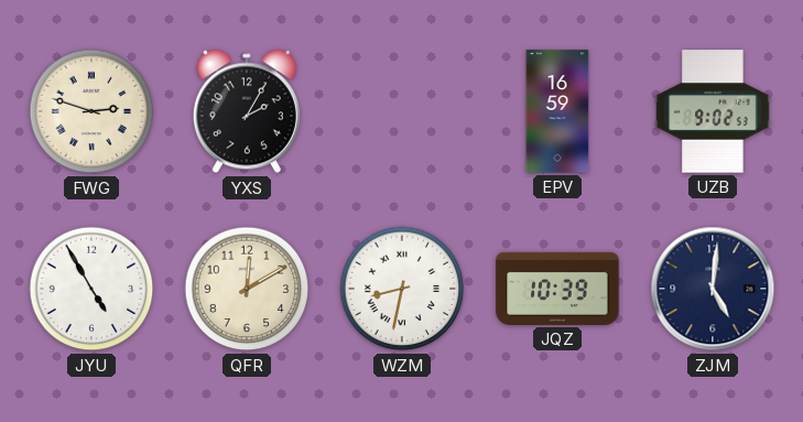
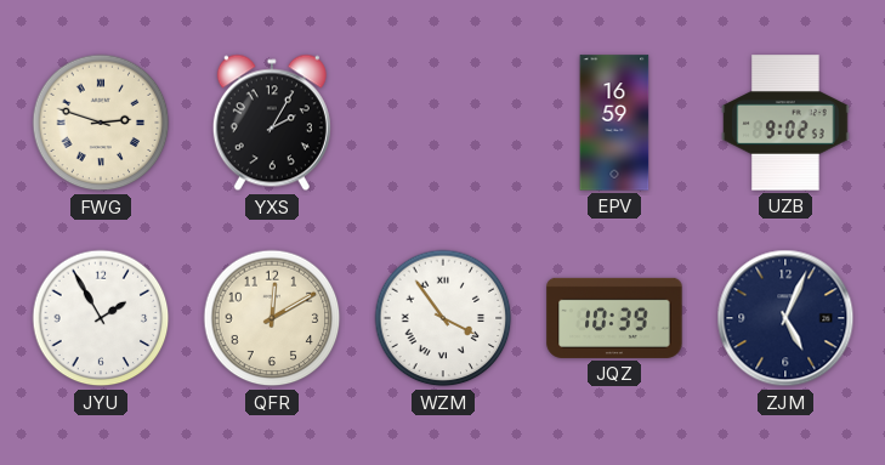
JYU: 4:55 -> 1:55
WZM: 8:32 -> 3:54
ZJM: 5:01 -> 5:04
